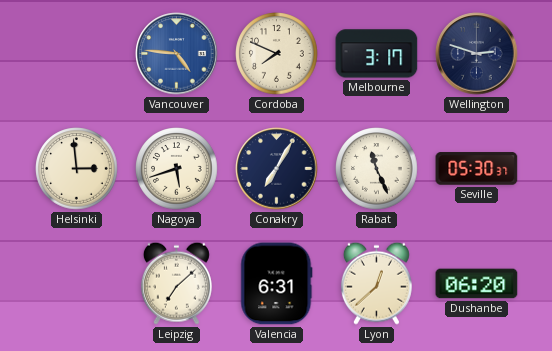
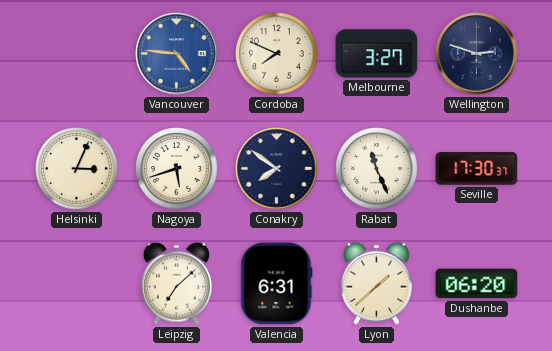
Melbourne: 3:17 -> 3:27
Helsinki: 2:59 -> 3:04
Conakry: 7:05 -> 7:51
Seville: 05:30 -> 17:30
Lyon: 12:38 -> 1:38
